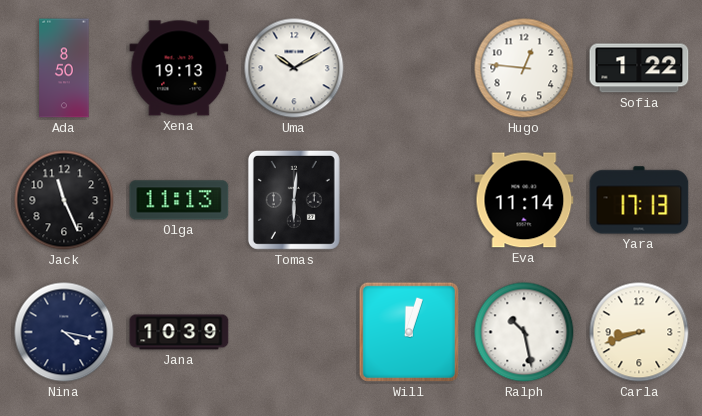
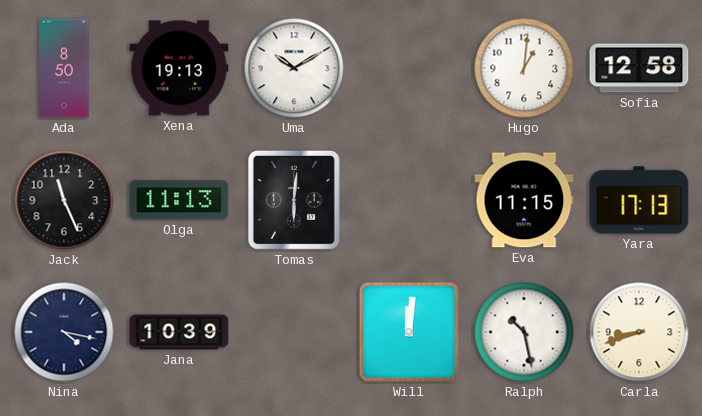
Hugo: 12:46 -> 1:01
Sofia: 1:22 -> 12:58
Eva: 11:14 -> 11:15
Will: 12:03 -> 12:01
